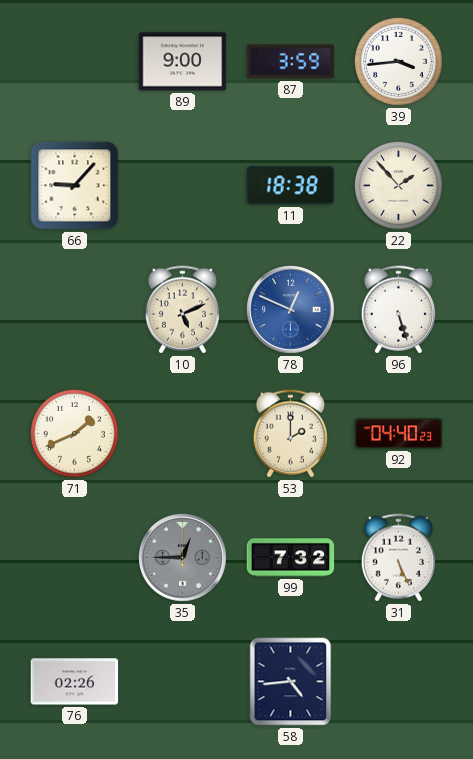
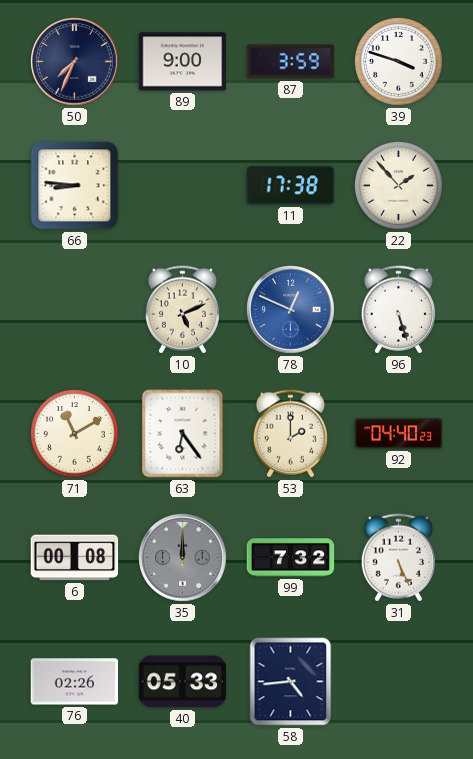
50: none -> 7:34
39: 3:44 -> 3:48
66: 9:07 -> 8:46
11: 18:38 -> 17:38
71: 1:41 -> 11:10
63: none -> 6:24
6: none -> 00:08
35: 12:45 -> 12:00
40: none -> 05:33
